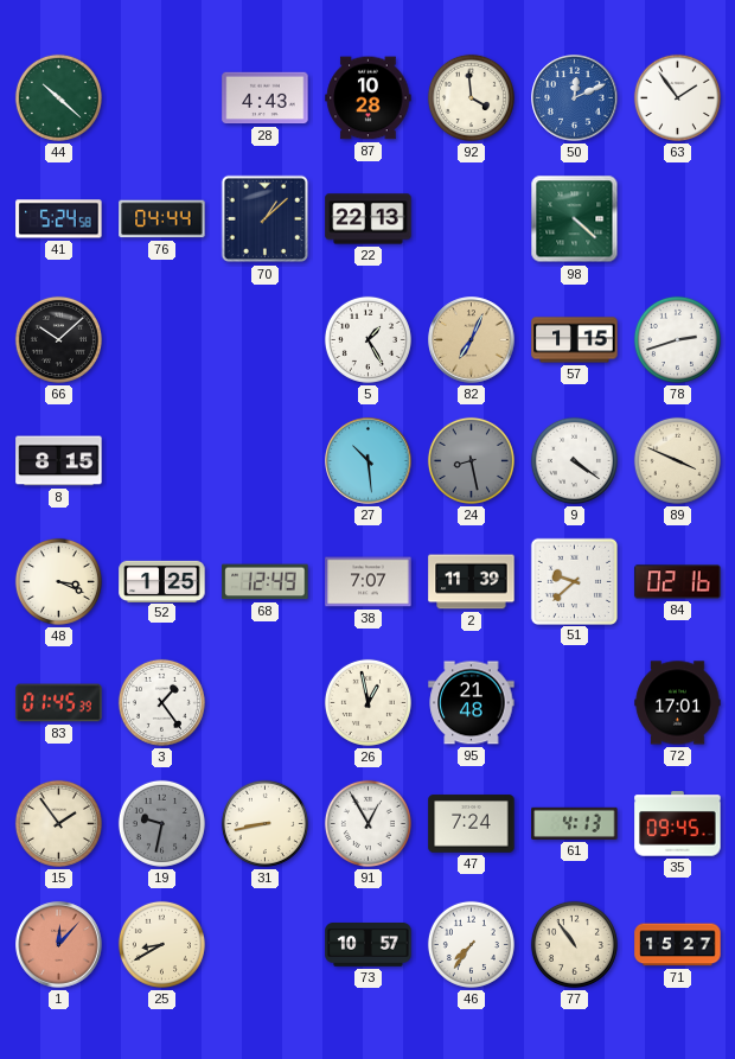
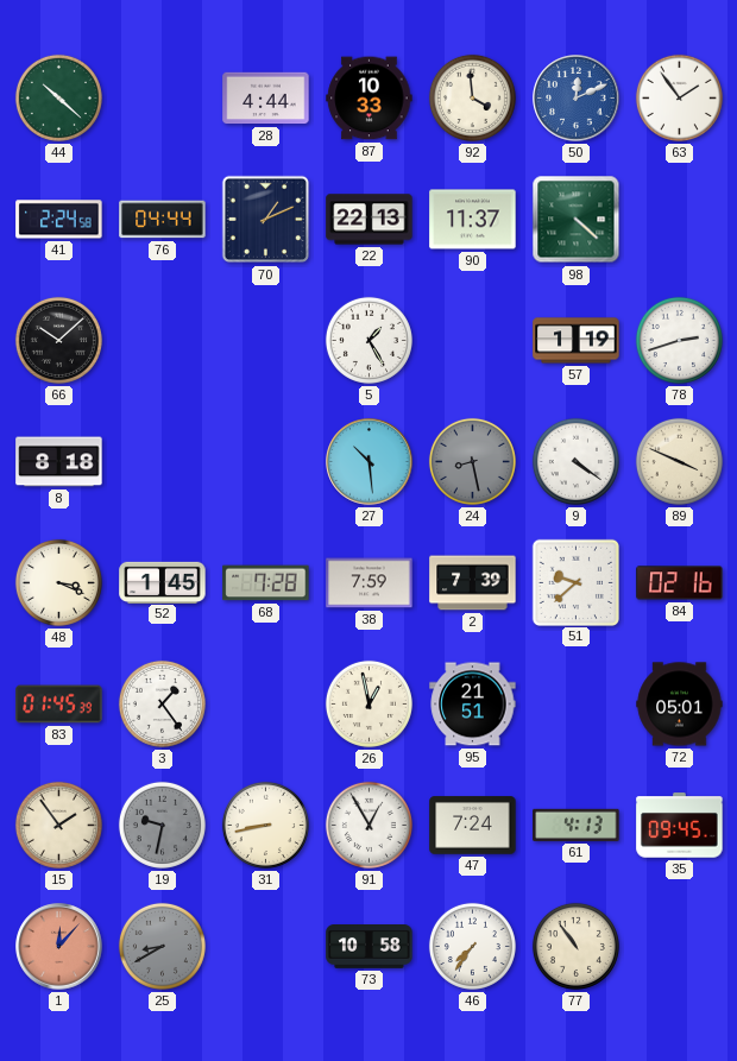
28: 4:43 -> 4:44
87: 10:28 -> 10:33
41: 5:24 -> 2:24
70: 1:08 -> 1:11
90: none -> 11:37
82: 7:04 -> none
57: 1:15 -> 1:19
8: 8:15 -> 8:18
52: 1:25 -> 1:45
68: 12:49 -> 7:28
38: 7:07 -> 7:59
2: 11:39 -> 7:39
95: 21:48 -> 21:51
72: 17:01 -> 05:01
25 dial: cream -> grey
73: 10:57 -> 10:58
71: 15:27 -> none
